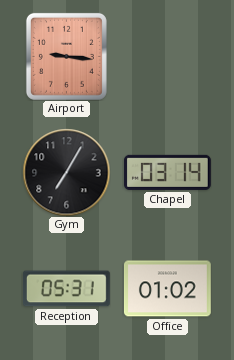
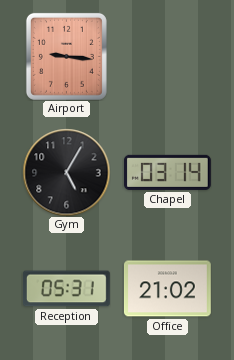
Gym: 7:05 -> 5:05
Office: 01:02 -> 21:02
